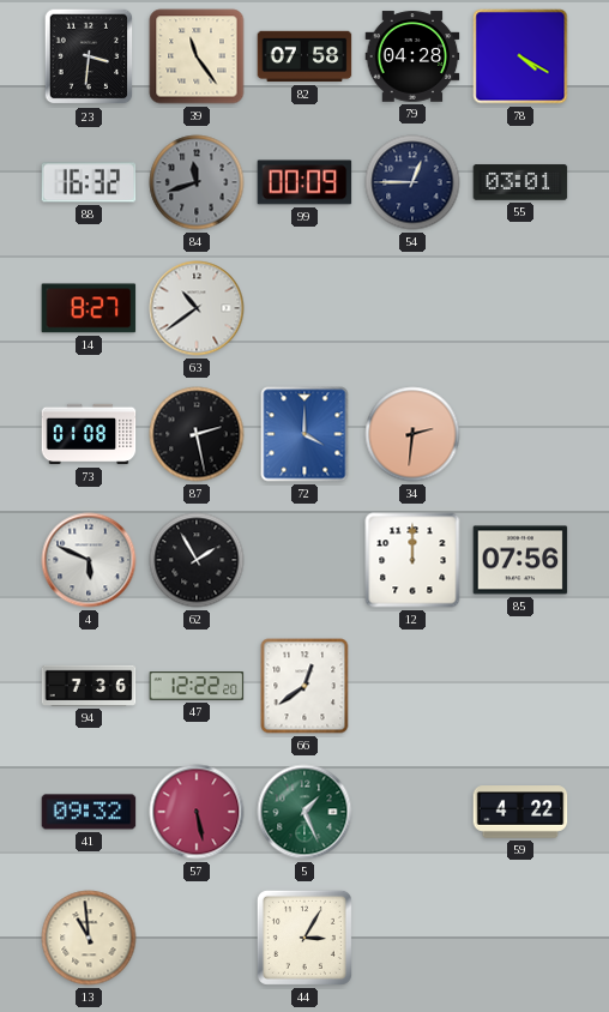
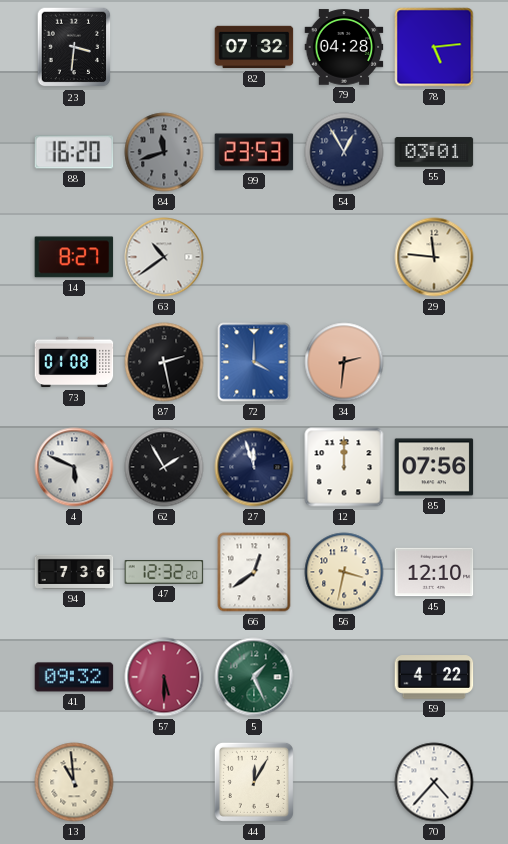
39: 11:24 -> none
82: 07:58 -> 07:32
78: 4:20 -> 5:14
88: 16:32 -> 16:20
99: 00:09 -> 23:53
54: 12:45 -> 12:55
29: none -> 11:46
27: none -> 11:57
47: 12:22 -> 12:32
56: none -> 3:32
45: none -> 12:10
57: 5:28 -> 5:30
44: 3:05 -> 12:05
70: none -> 4:37
